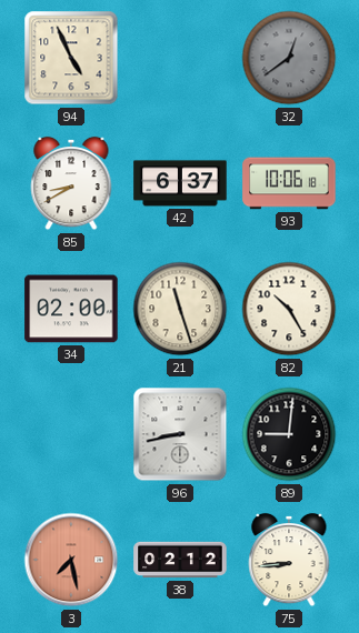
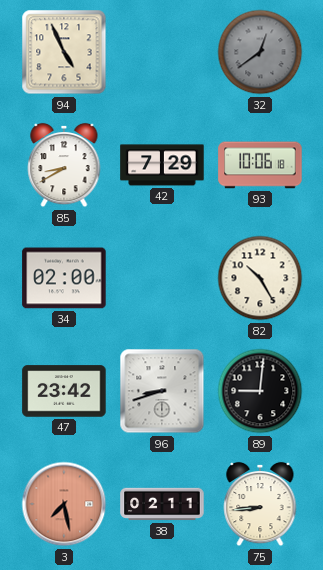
42: 6:37 -> 7:29
21: 11:27 -> none
47: none -> 23:42
96: 8:43 -> 8:42
38: 02:12 -> 02:11
